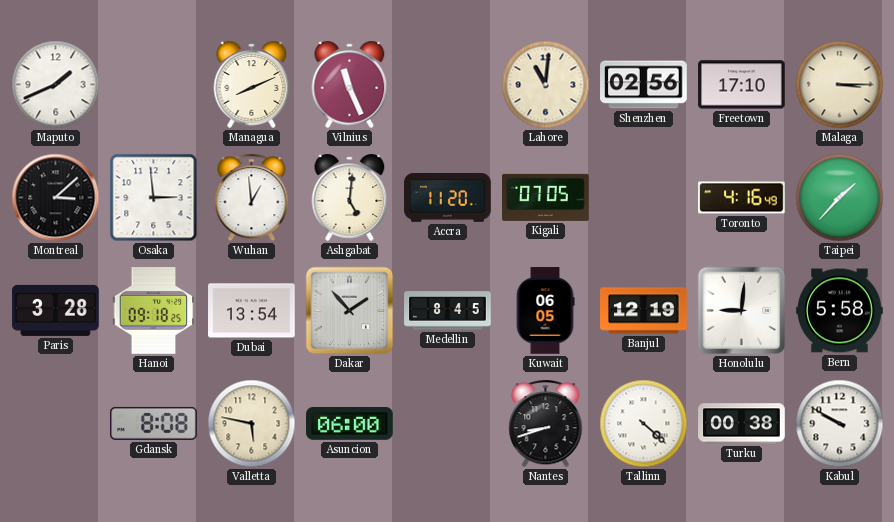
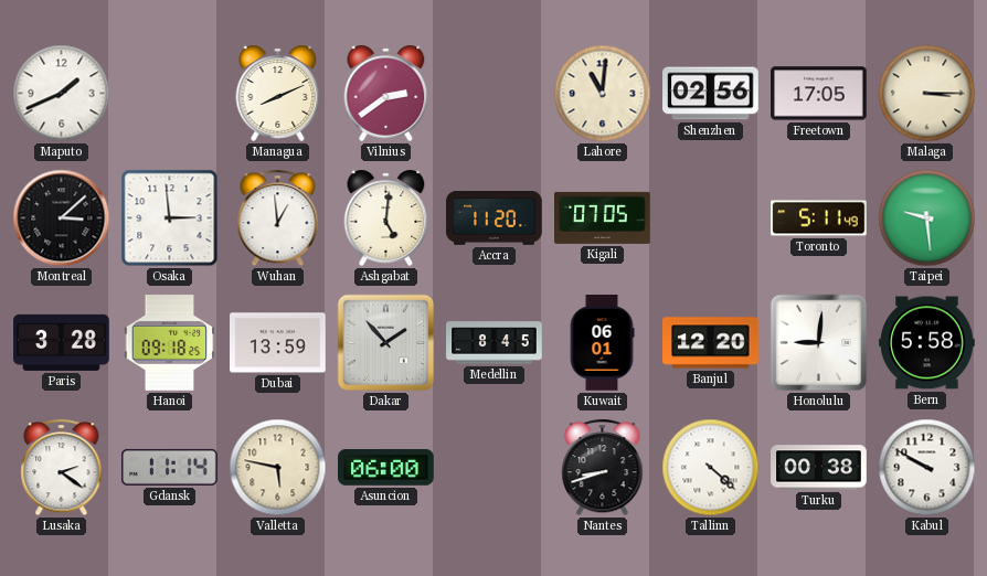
Vilnius: 11:26 -> 2:39
Freetown: 17:10 -> 17:05
Toronto: 4:16 -> 5:11
Taipei: 1:37 -> 9:29
Dubai: 13:54 -> 13:59
Kuwait: 06:05 -> 06:01
Banjul: 12:19 -> 12:20
Lusaka: none -> 2:21
Gdansk: 8:08 -> 11:14
